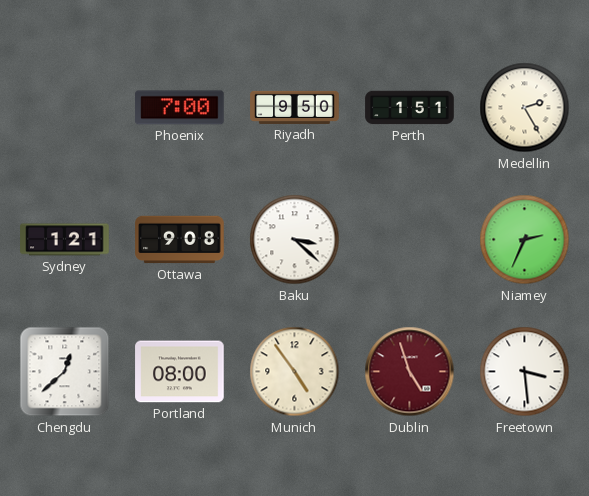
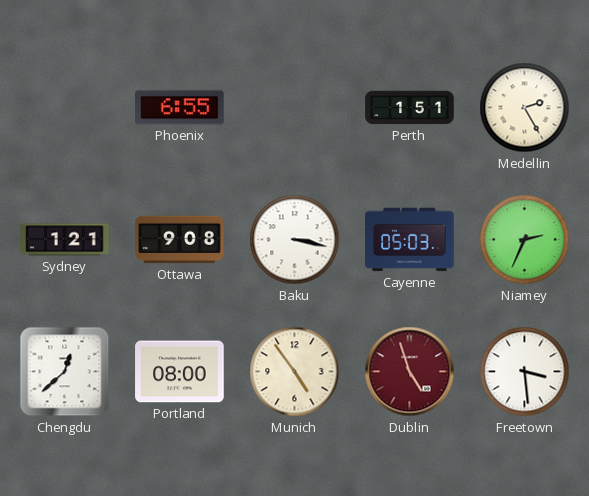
Phoenix: 7:00 -> 6:55
Riyadh: 9:50 -> none
Baku: 3:22 -> 3:17
Cayenne: none -> 05:03
